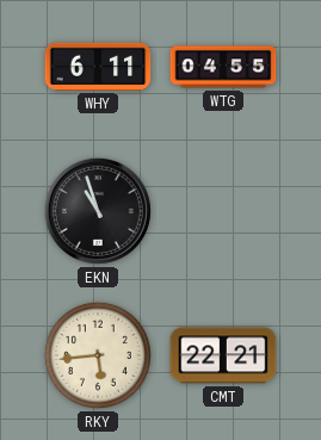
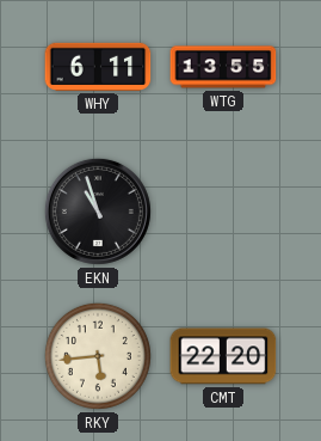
WTG: 04:55 -> 13:55
CMT: 22:21 -> 22:20
